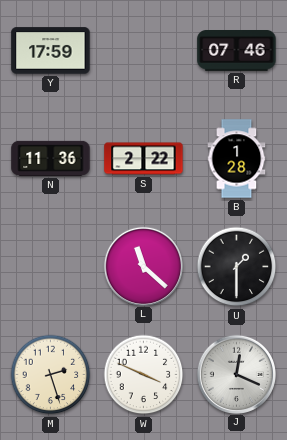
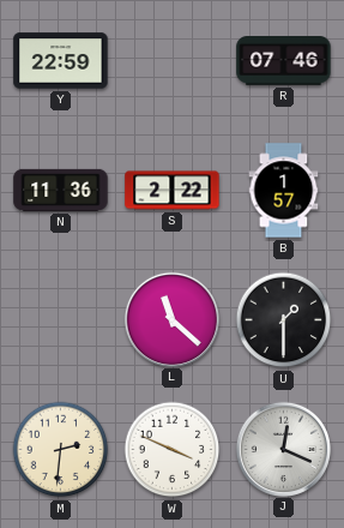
Y: 17:59 -> 22:59
B: 1:28 -> 1:57
M: 2:27 -> 2:31
